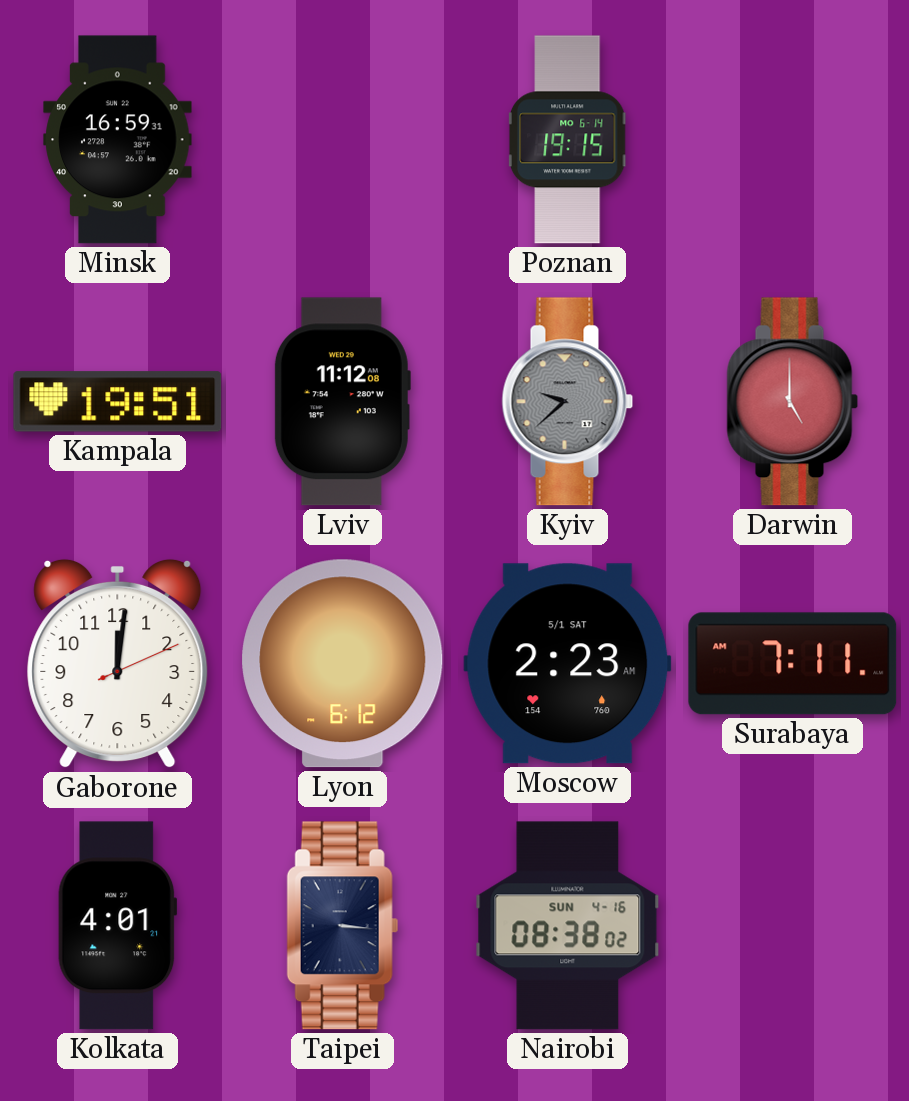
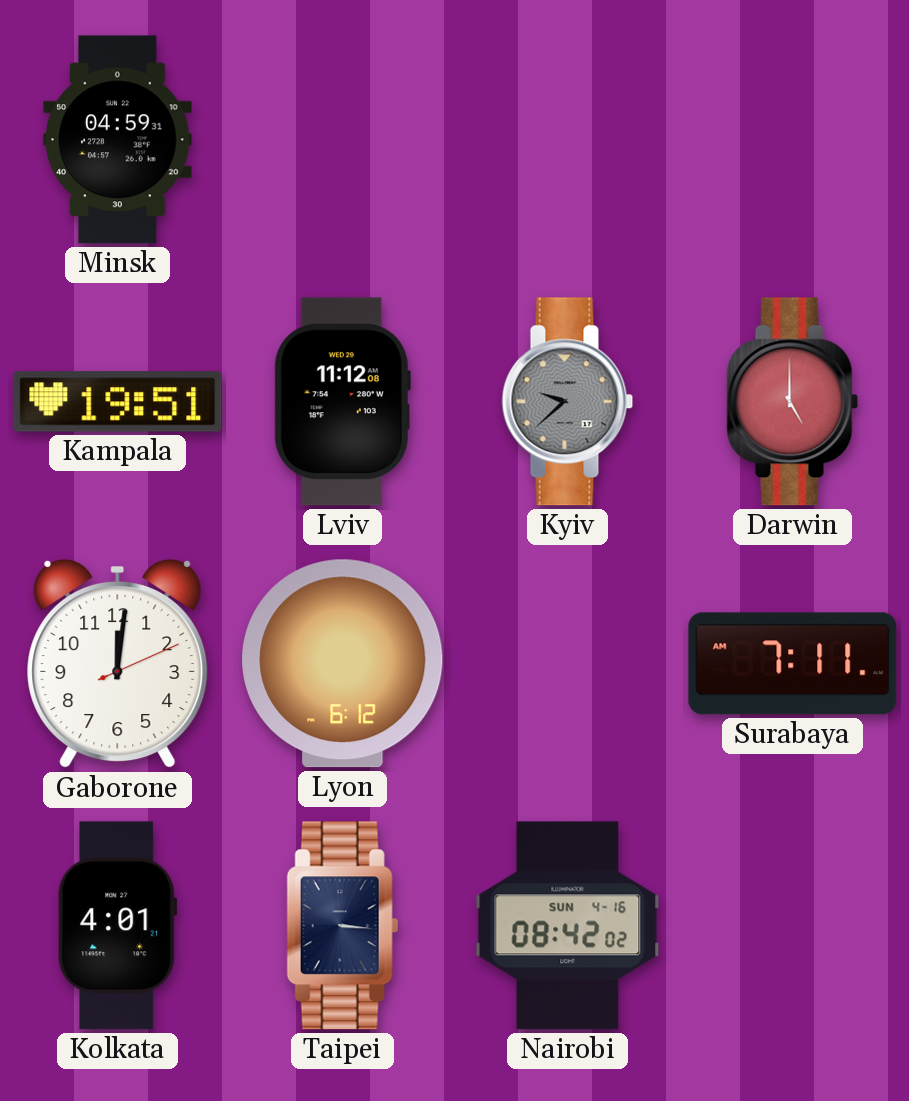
Minsk: 16:59 -> 04:59
Poznan: 19:15 -> none
Moscow: 2:23 -> none
Nairobi: 08:38 -> 08:42
